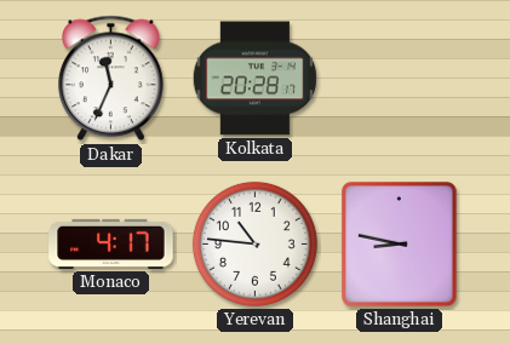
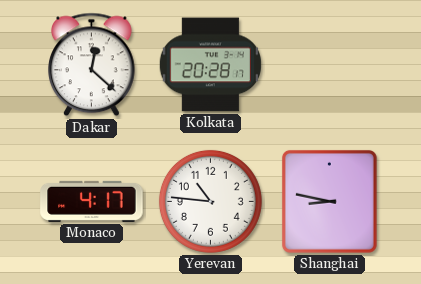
Dakar: 11:34 -> 12:22
